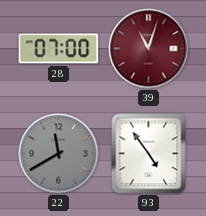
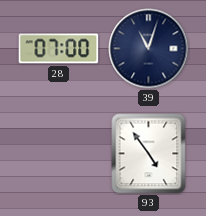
39 dial: burgundy -> navy
22: 11:40 -> none
